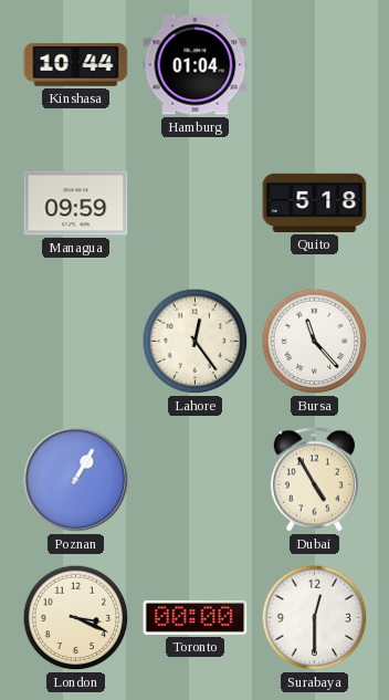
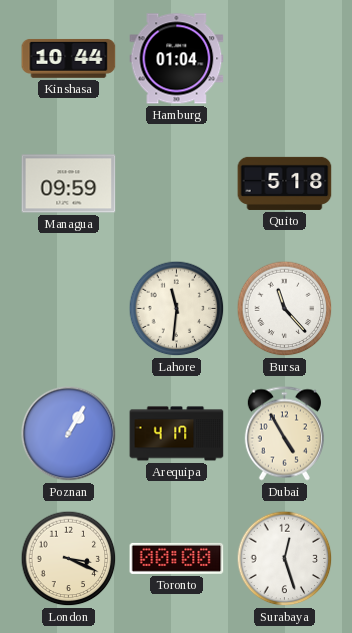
Lahore: 12:24 -> 11:31
Arequipa: none -> 4:17
Surabaya: 12:30 -> 12:27
